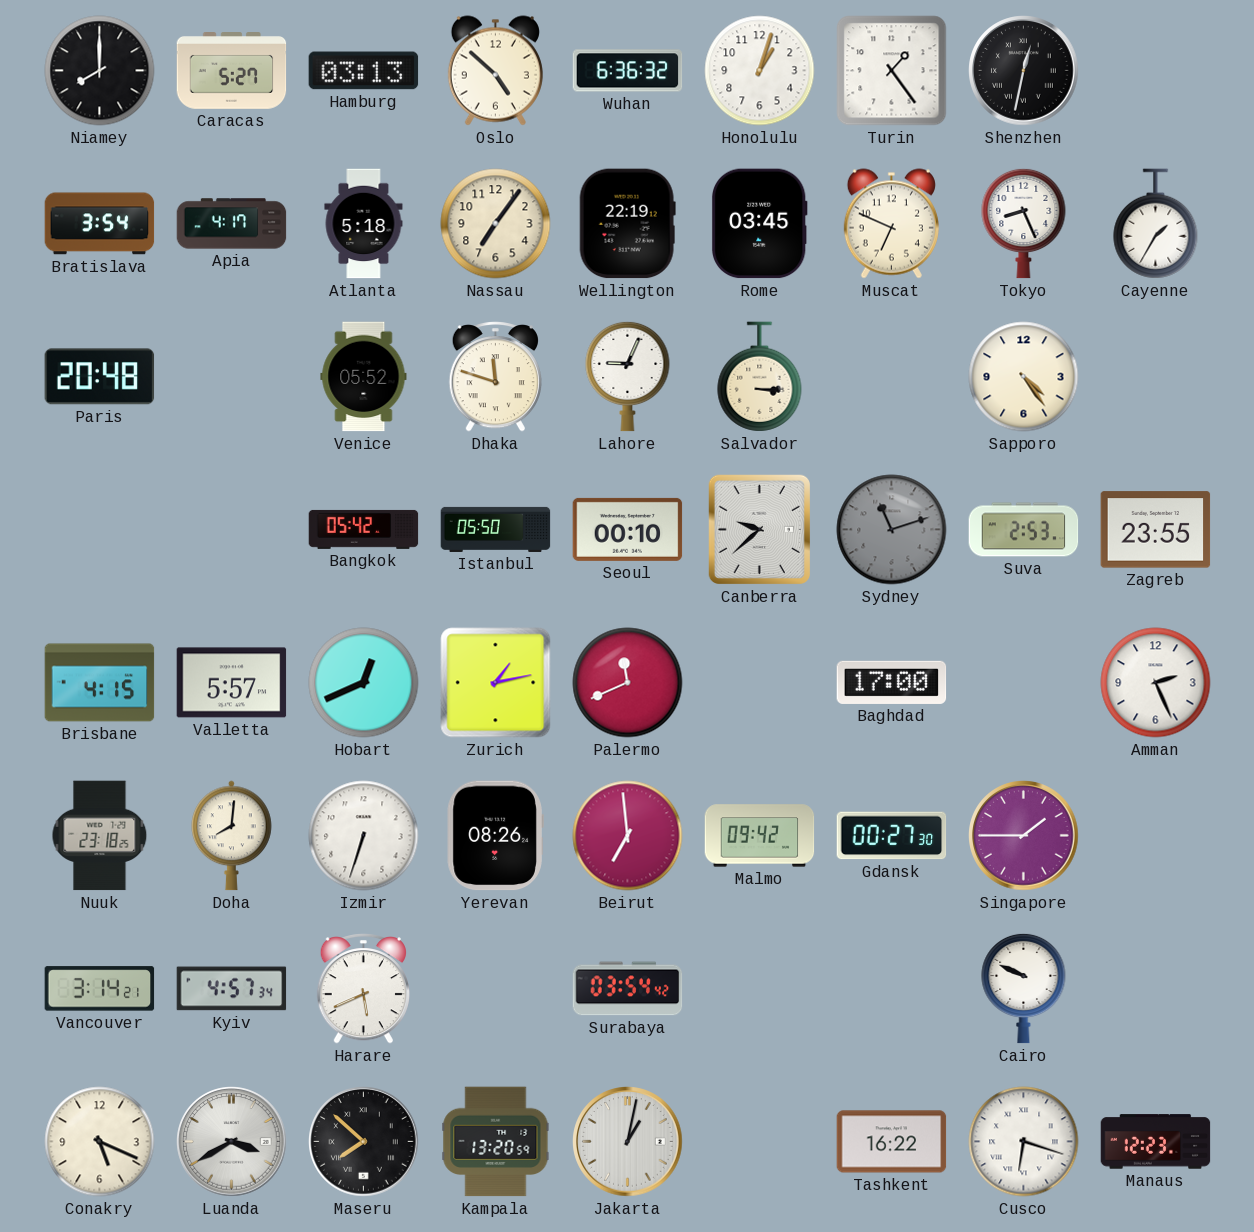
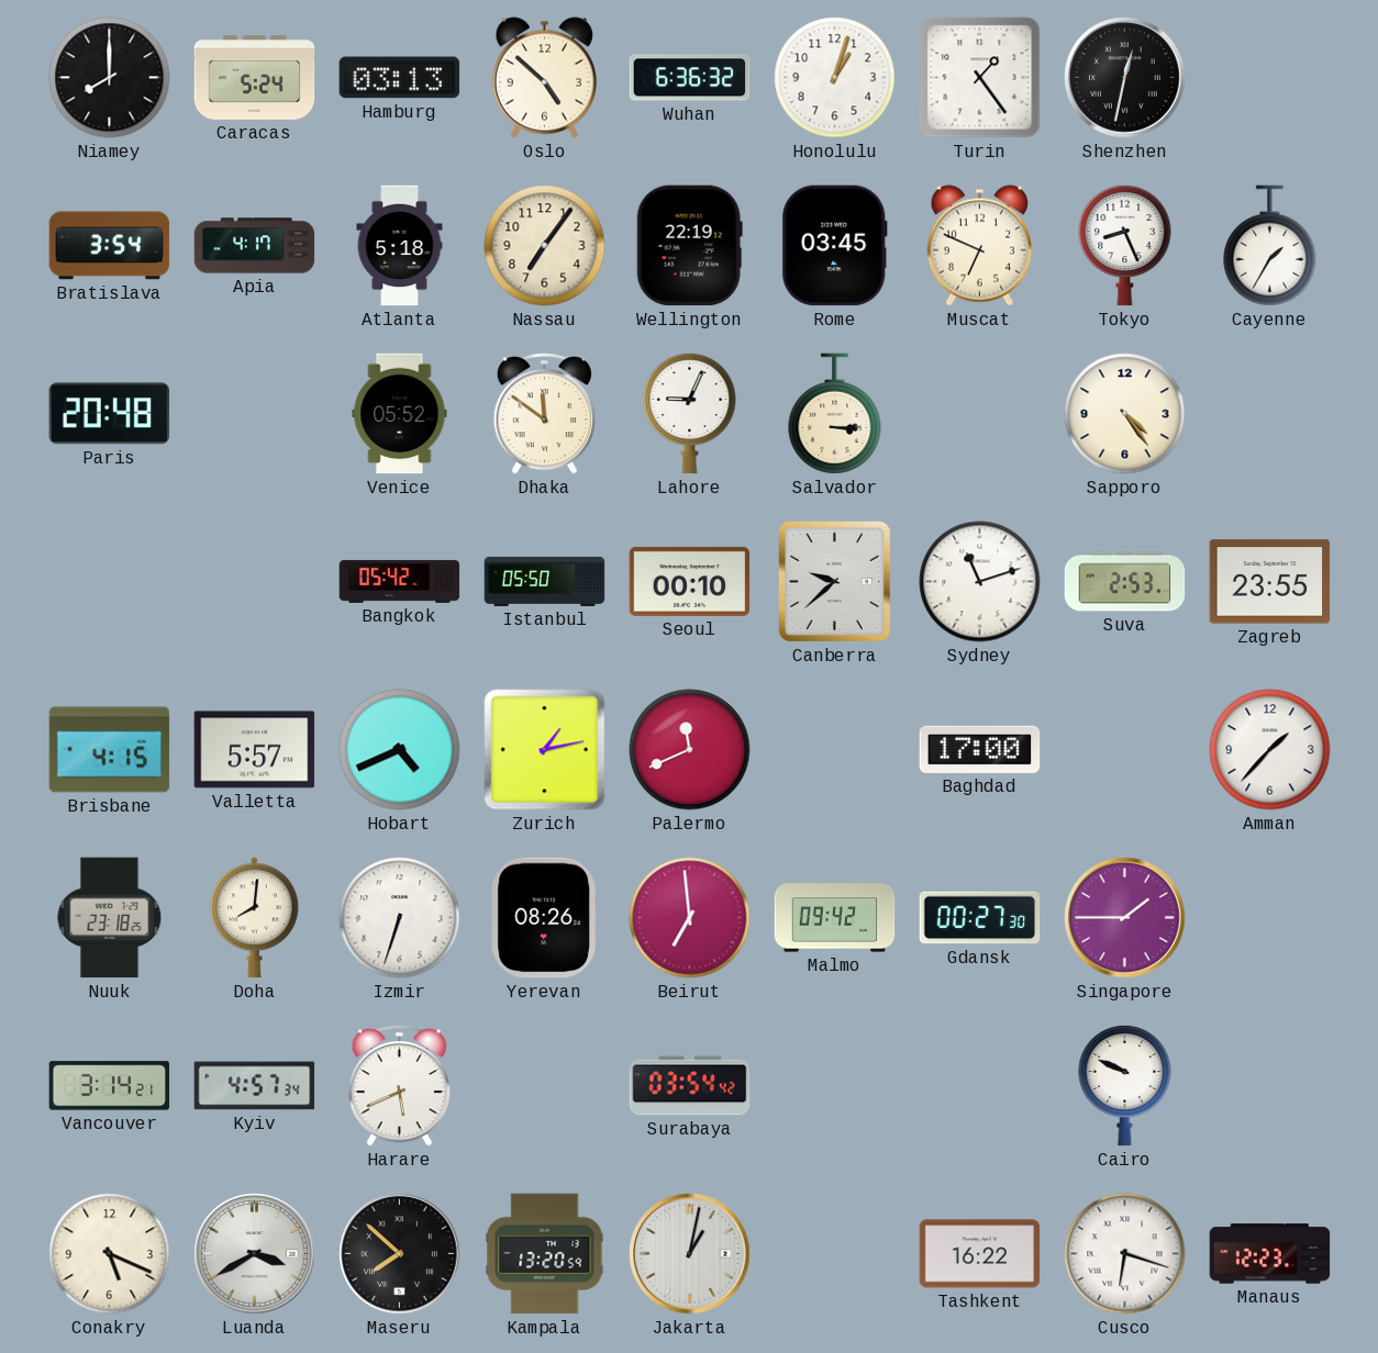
Caracas: 5:27 -> 5:24
Dhaka: 11:48 -> 11:51
Sydney dial: grey -> white
Hobart: 12:41 -> 4:41
Amman: 2:26 -> 1:37
